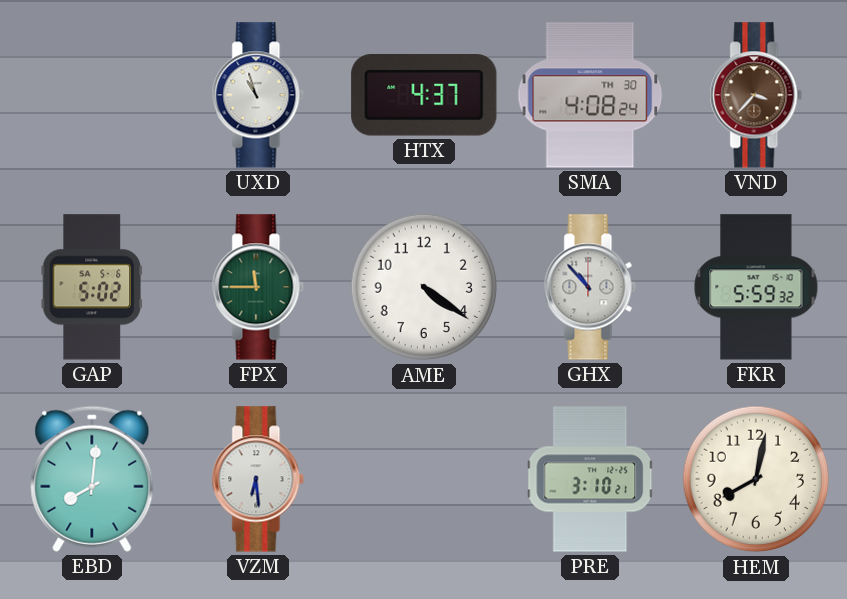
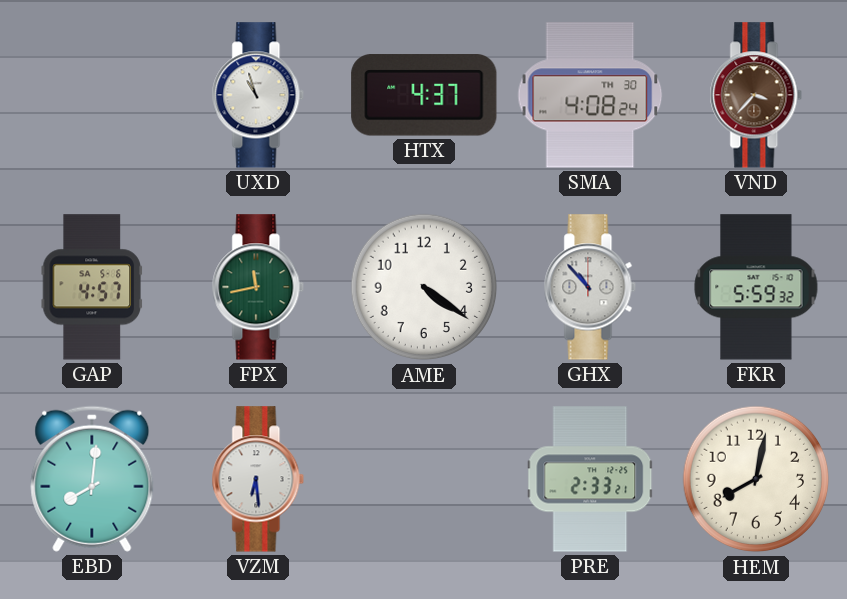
GAP: 5:02 -> 4:57
FPX: 11:45 -> 11:43
PRE: 3:10 -> 2:33
